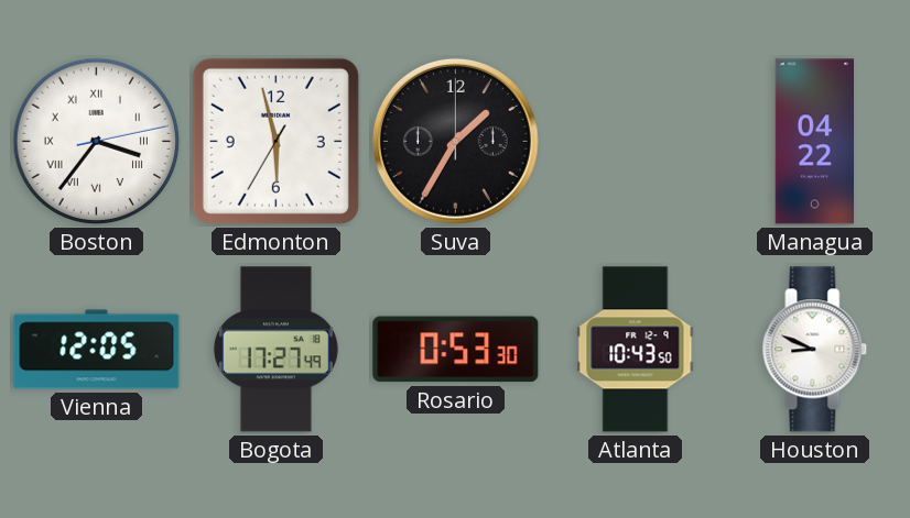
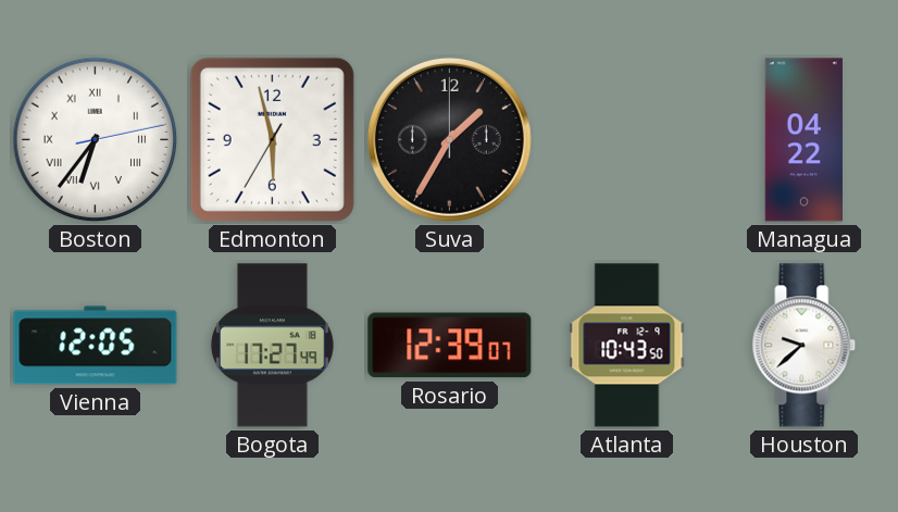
Boston: 3:36 -> 6:36
Rosario: 0:53 -> 12:39
Houston: 8:49 -> 9:38
